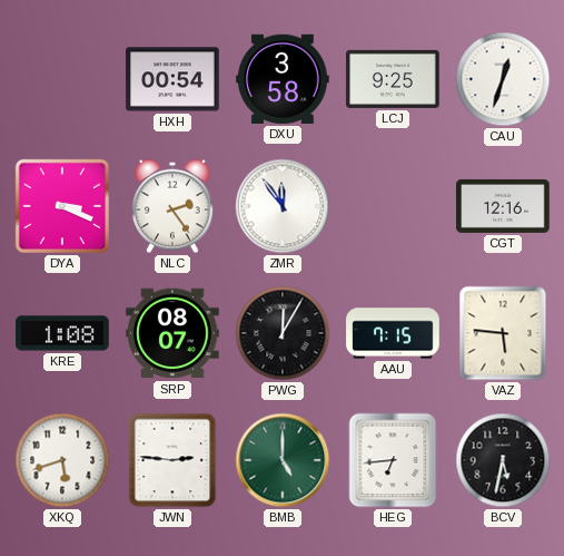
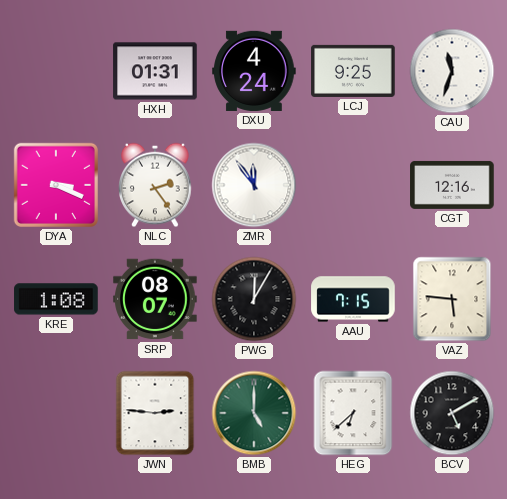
HXH: 00:54 -> 01:31
DXU: 3:58 -> 4:24
CAU: 12:33 -> 11:33
XKQ: 5:42 -> none
HEG: 6:44 -> 6:38
BCV: 5:32 -> 5:10
